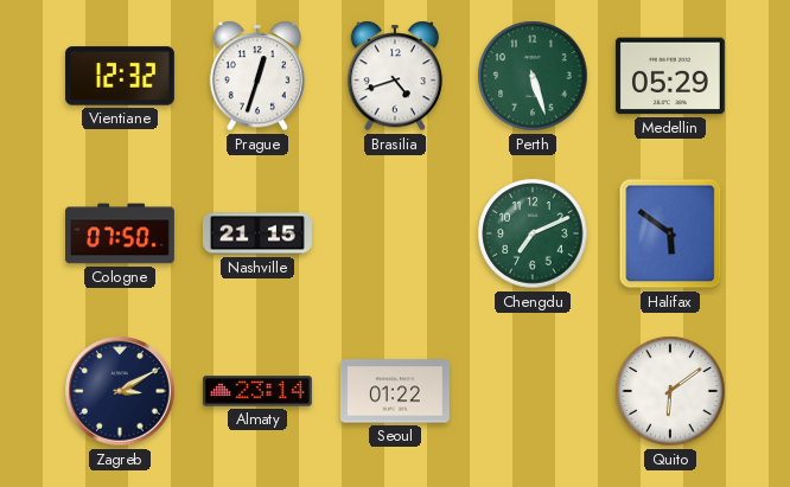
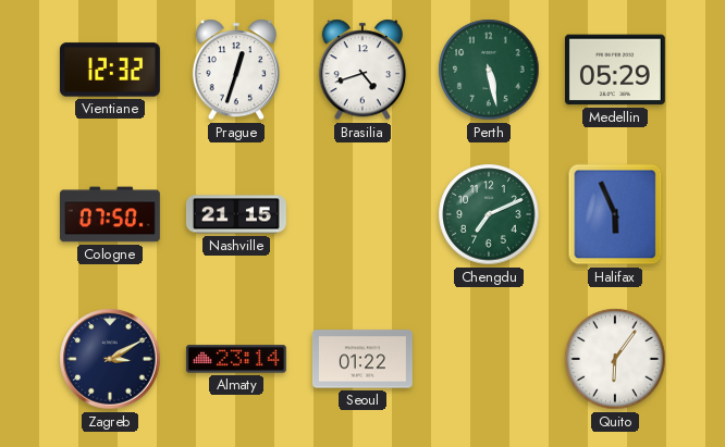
Perth: 5:27 -> 5:28
Halifax: 5:51 -> 5:56
Quito: 6:09 -> 6:06
